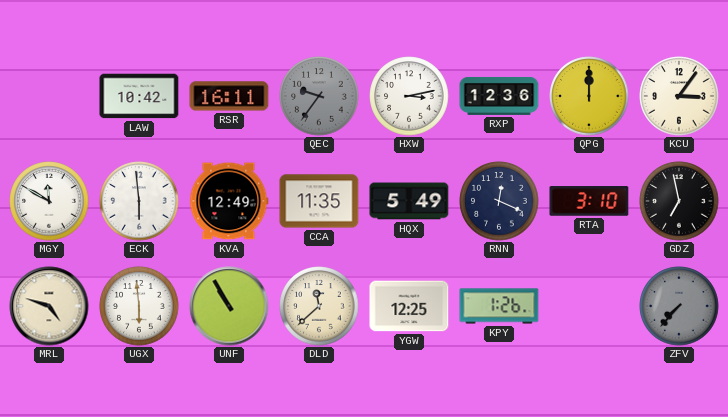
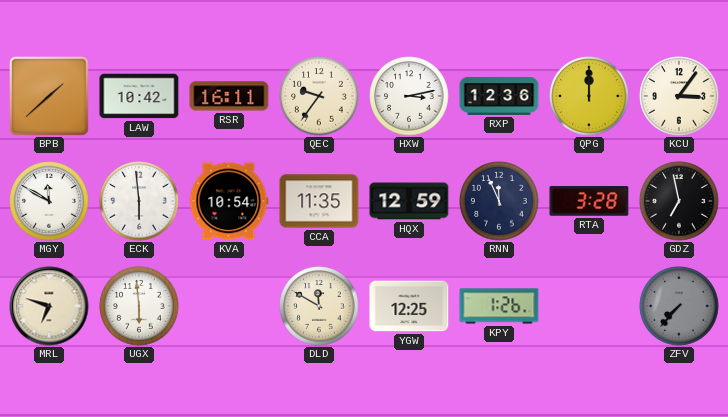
BPB: none -> 1:38
QEC dial: grey -> cream
KVA: 12:49 -> 10:54
HQX: 5:49 -> 12:59
RNN: 12:19 -> 11:56
RTA: 3:10 -> 3:28
MRL: 4:48 -> 6:48
UNF: 10:55 -> none
DLD: 11:38 -> 11:50
